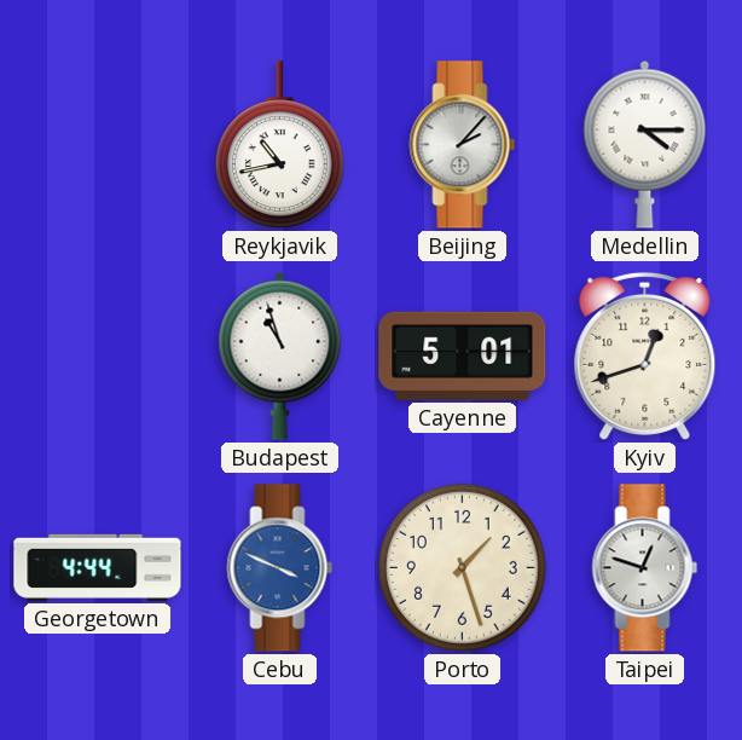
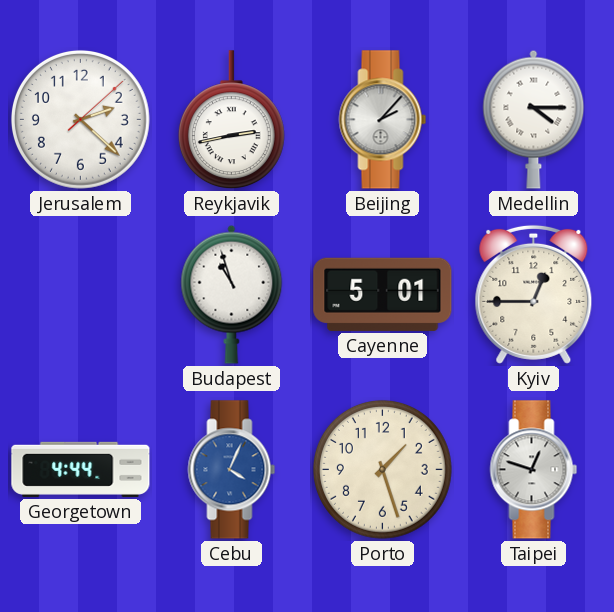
Jerusalem: none -> 2:22
Reykjavik: 10:43 -> 2:43
Kyiv: 12:42 -> 12:45
Cebu: 3:49 -> 4:04
